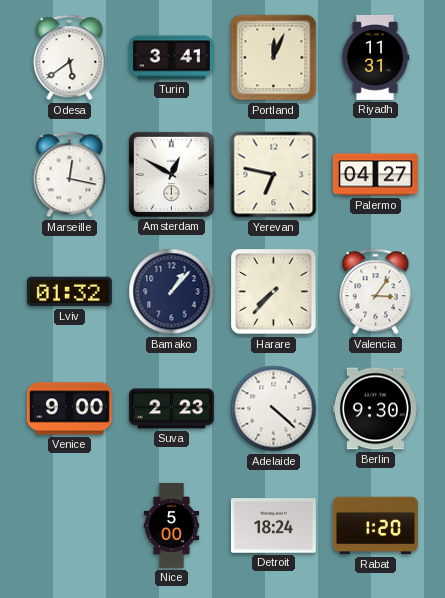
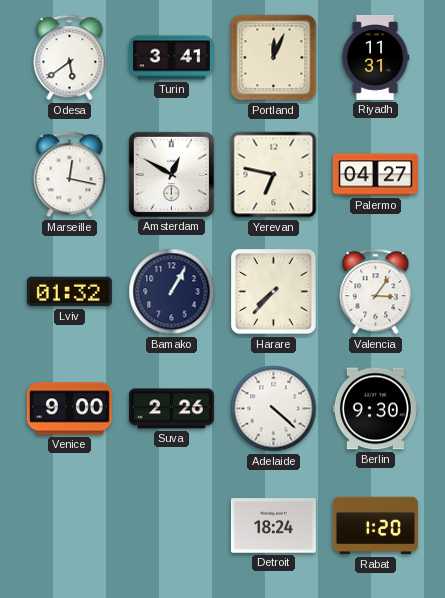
Bamako: 1:07 -> 1:05
Suva: 2:23 -> 2:26
Nice: 5:00 -> none
